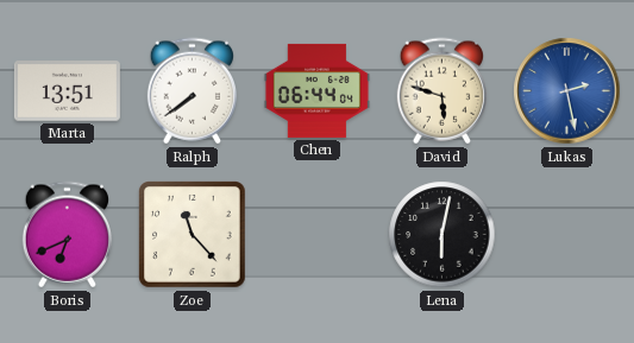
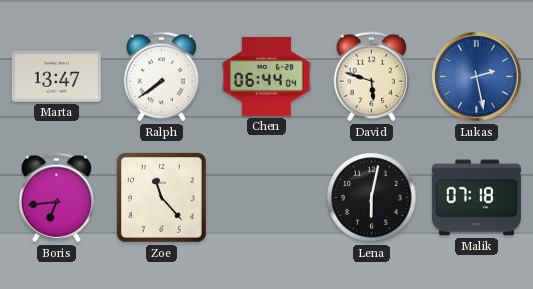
Marta: 13:51 -> 13:47
Boris: 6:41 -> 6:44
Malik: none -> 07:18
